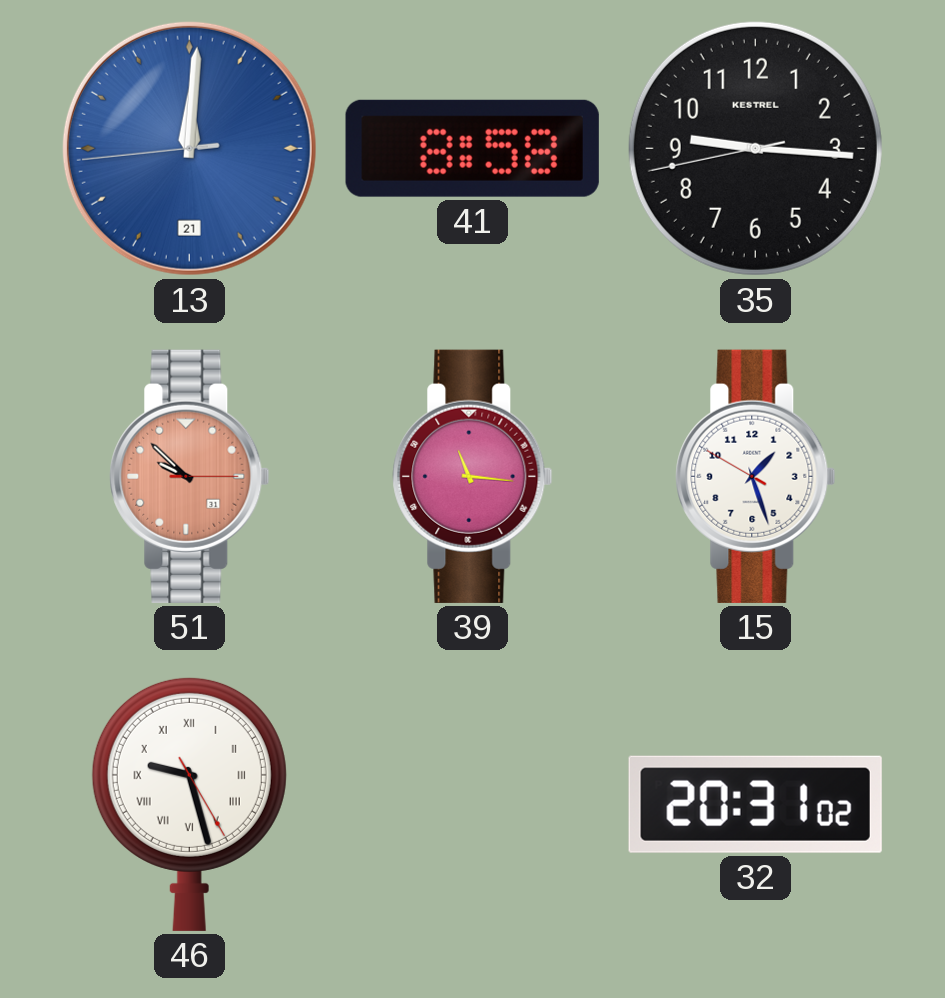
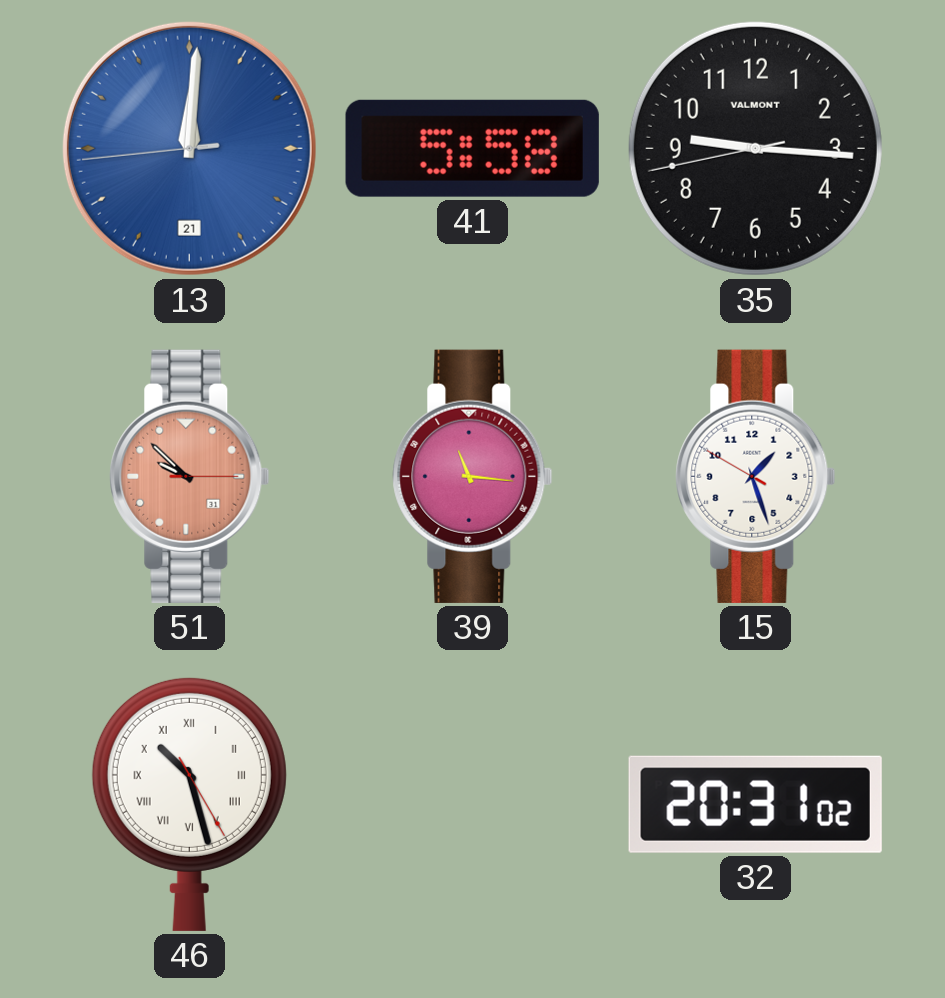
41: 8:58 -> 5:58
35 brand: KESTREL -> VALMONT
46: 9:27 -> 10:27
